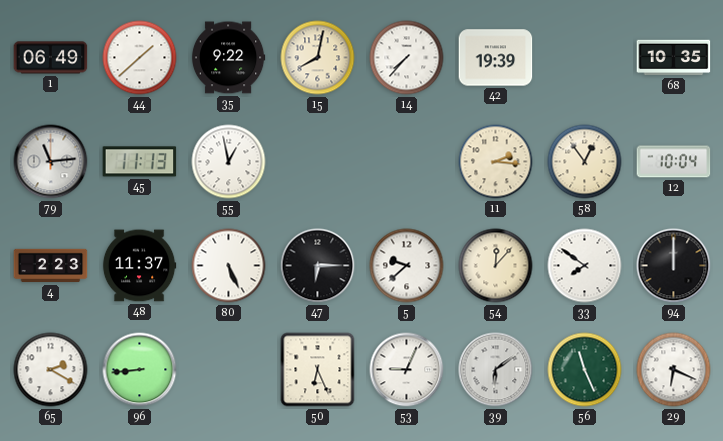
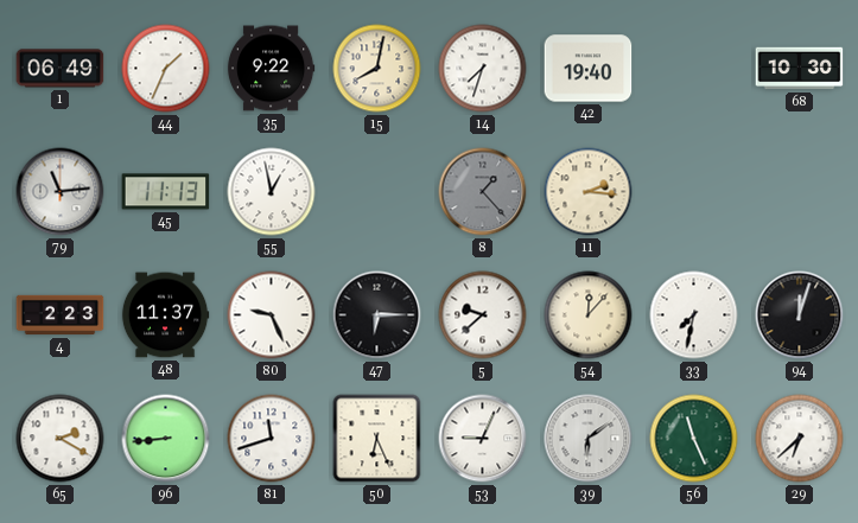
44: 1:38 -> 1:34
14: 7:37 -> 7:33
42: 19:39 -> 19:40
68: 10:35 -> 10:30
8: none -> 1:23
58: 12:54 -> none
12: 10:04 -> none
80: 5:26 -> 9:26
33: 7:51 -> 7:32
94: 12:00 -> 12:03
81: none -> 11:42
29: 6:19 -> 6:38
